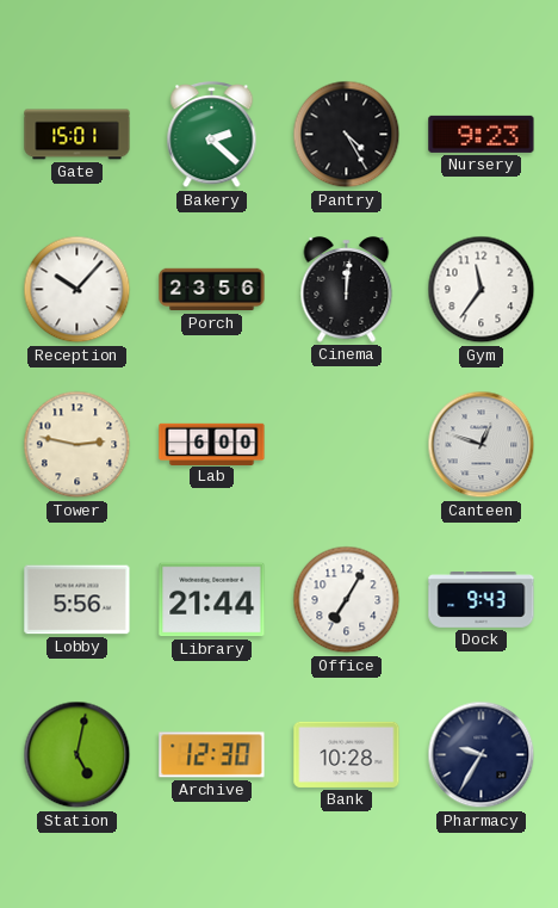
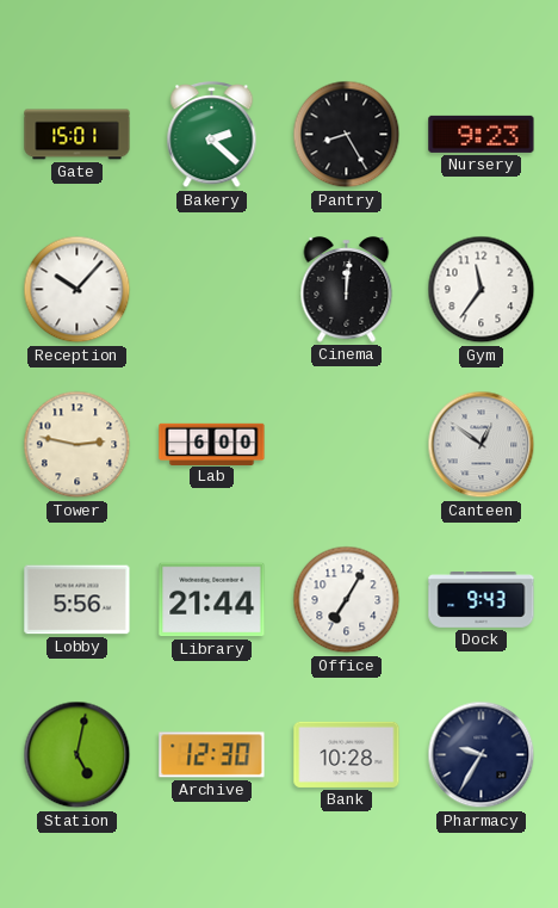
Pantry: 4:25 -> 8:25
Porch: 23:56 -> none
Canteen: 12:48 -> 12:51
